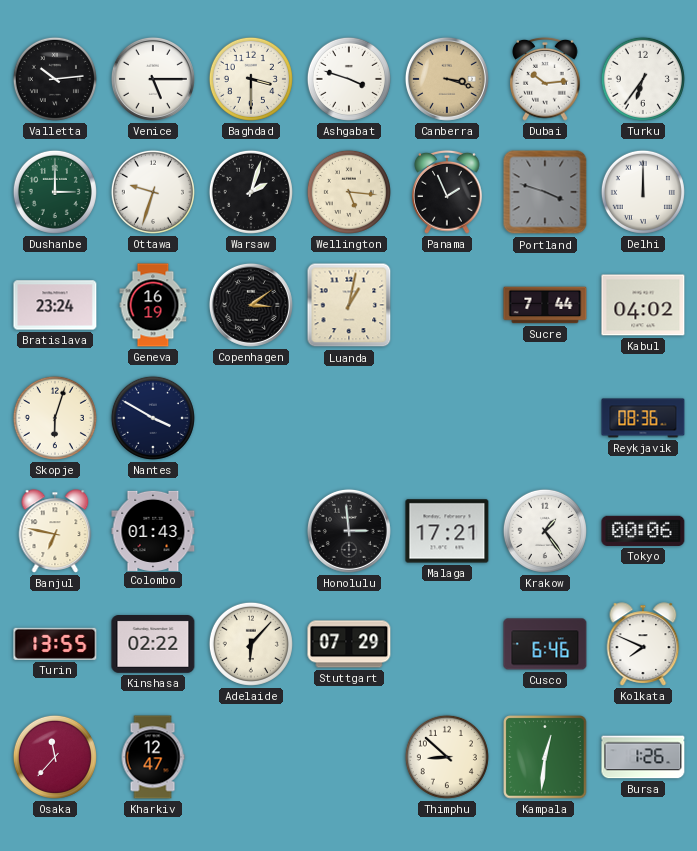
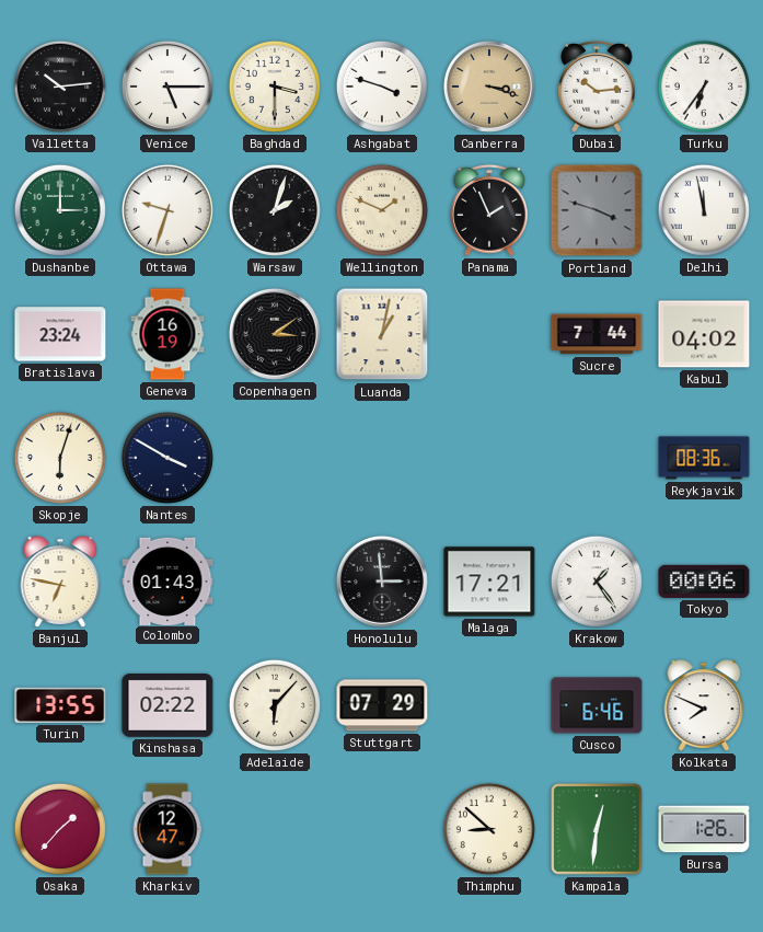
Wellington: 5:16 -> 1:49
Delhi: 12:00 -> 11:58
Osaka: 11:37 -> 1:37
